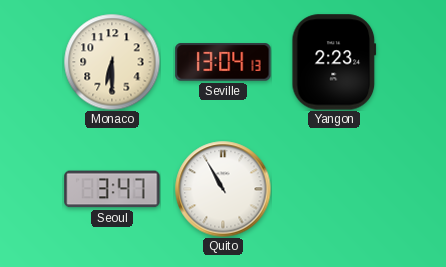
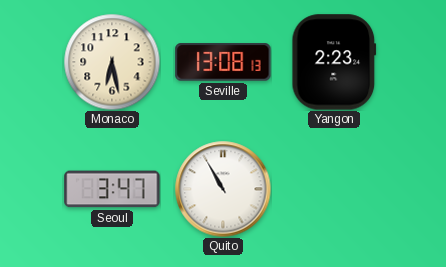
Monaco: 6:30 -> 6:28
Seville: 13:04 -> 13:08
